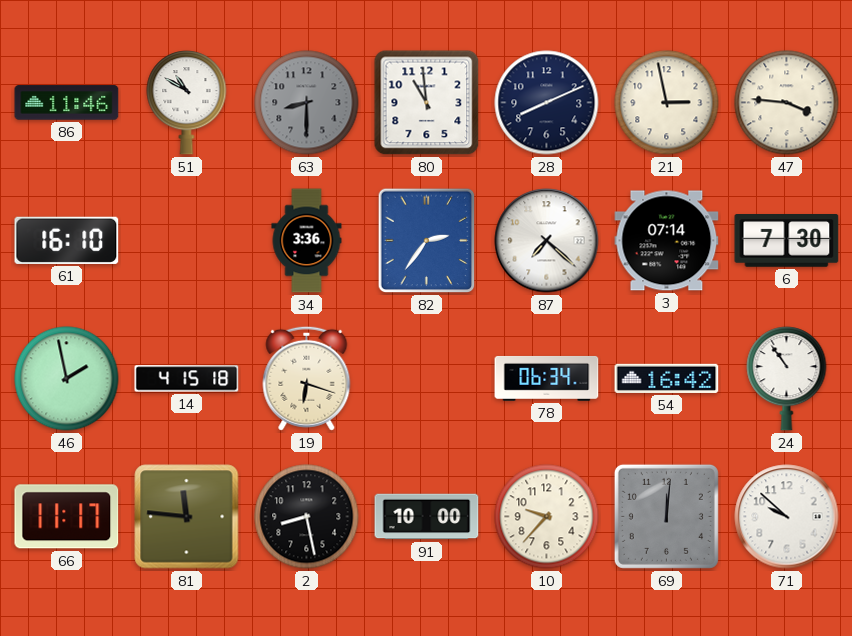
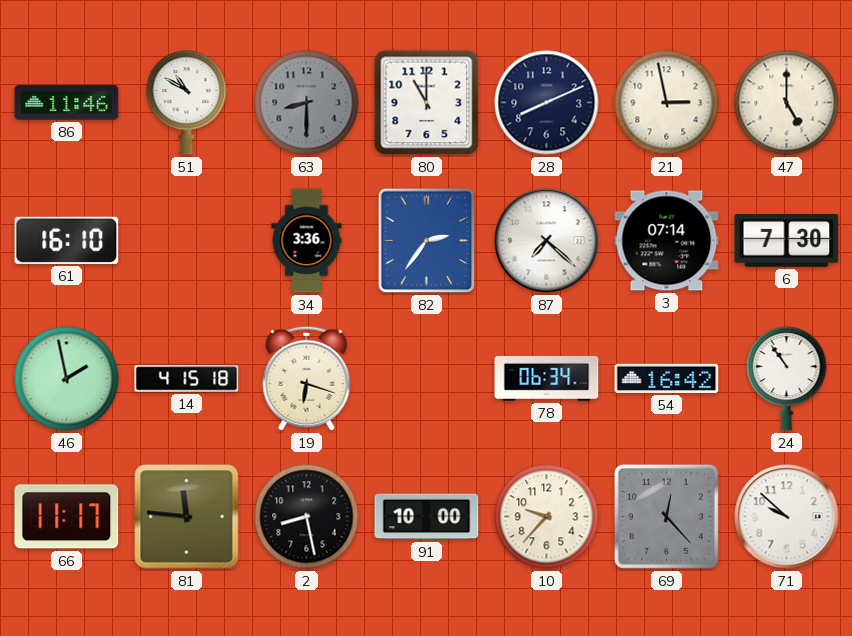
80: 10:59 -> 11:00
47: 3:46 -> 5:00
69: 12:01 -> 12:23
